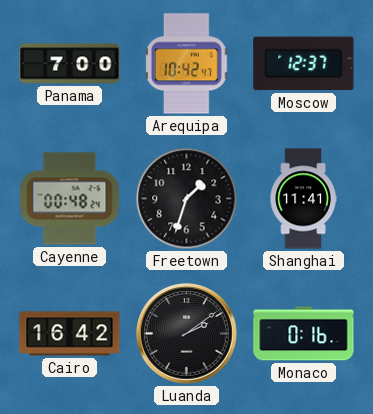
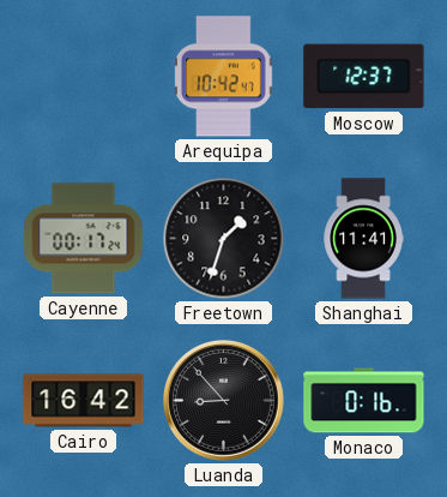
Panama: 7:00 -> none
Cayenne: 00:48 -> 00:17
Luanda: 2:09 -> 8:53
